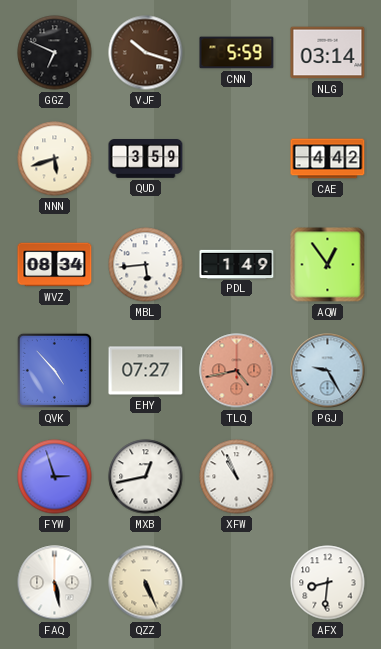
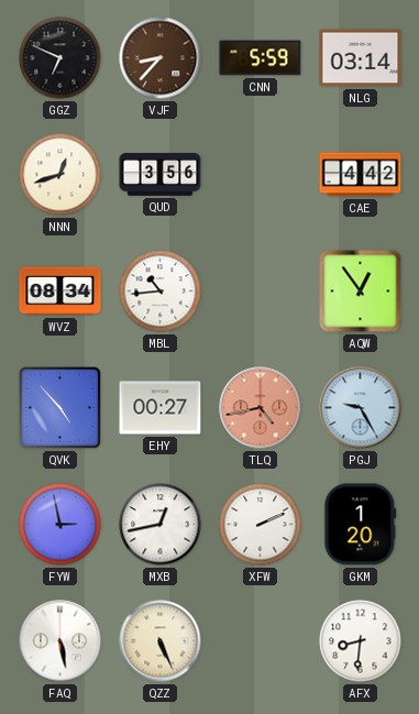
VJF: 10:18 -> 8:37
NNN: 5:42 -> 12:42
QUD: 3:59 -> 3:56
MBL: 5:44 -> 10:44
PDL: 1:49 -> none
EHY: 07:27 -> 00:27
FYW: 2:57 -> 2:58
XFW: 10:56 -> 2:11
GKM: none -> 1:20
